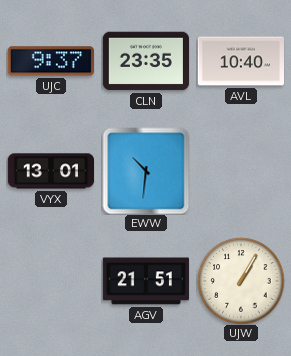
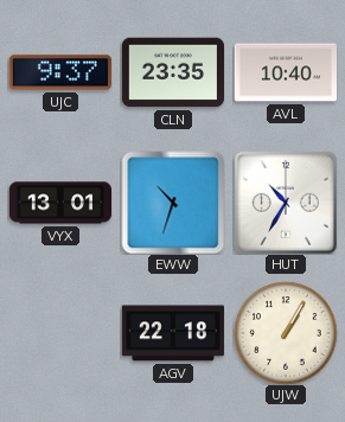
EWW: 10:31 -> 10:33
HUT: none -> 10:35
AGV: 21:51 -> 22:18
